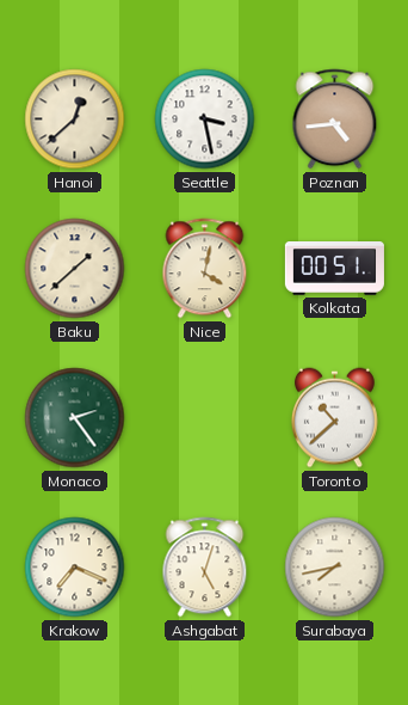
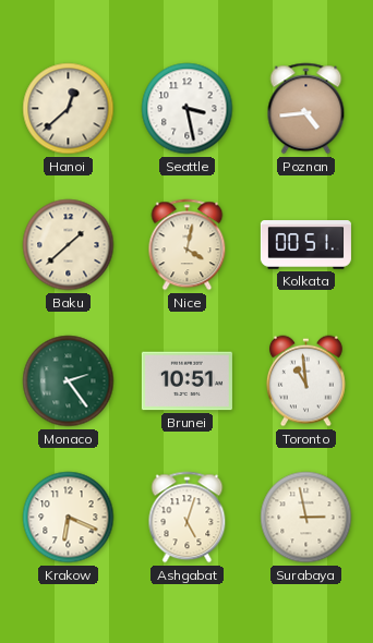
Brunei: none -> 10:51
Toronto: 10:38 -> 10:59
Krakow: 7:19 -> 6:19
Surabaya: 7:43 -> 2:58
